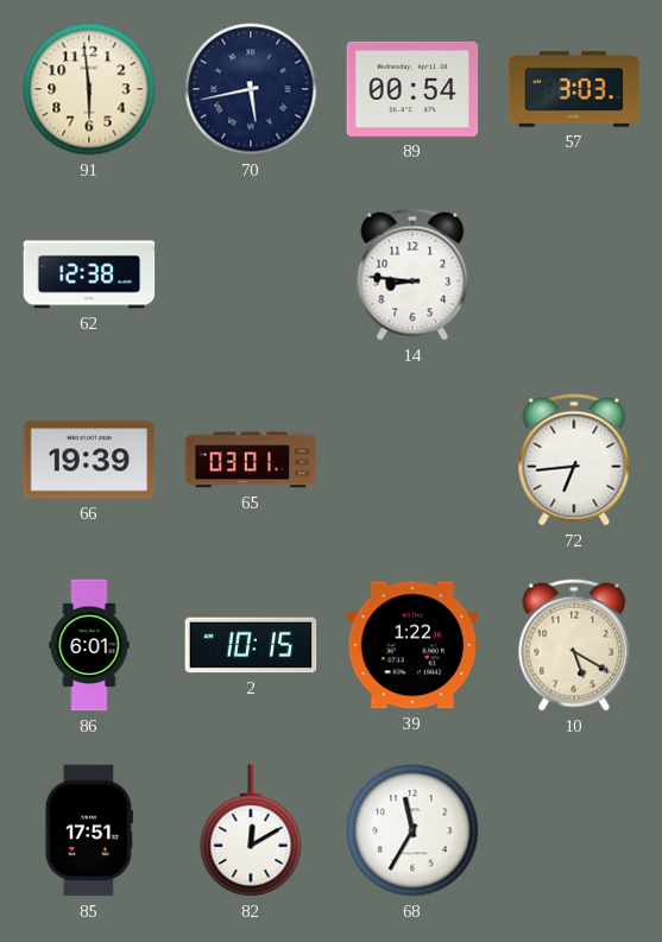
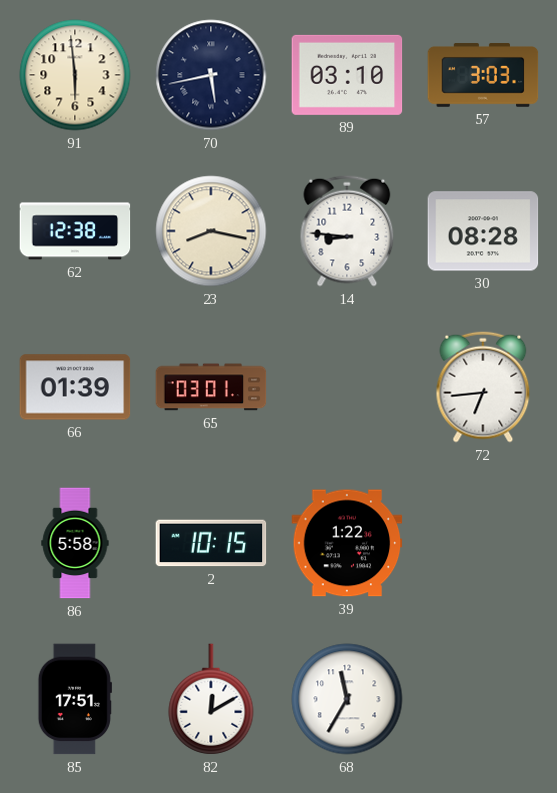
89: 00:54 -> 03:10
23: none -> 8:17
30: none -> 08:28
66: 19:39 -> 01:39
86: 6:01 -> 5:58
10: 5:20 -> none
